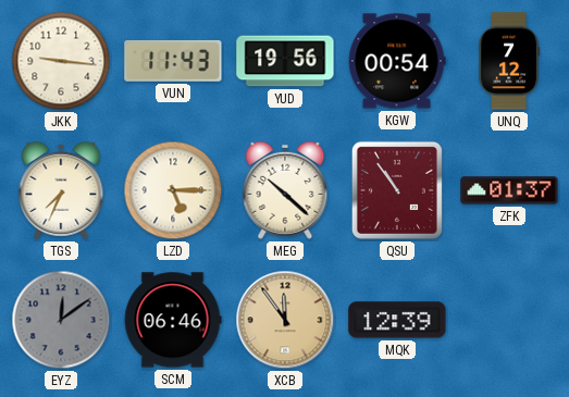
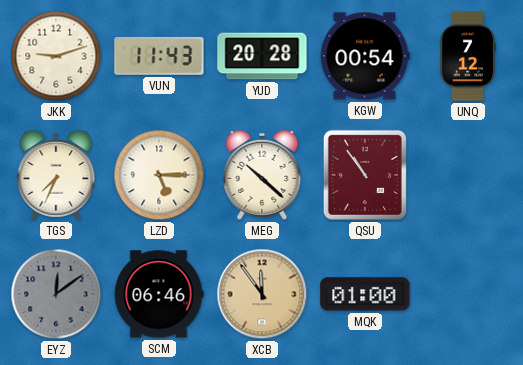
JKK: 9:16 -> 9:12
YUD: 19:56 -> 20:28
ZFK: 01:37 -> none
MQK: 12:39 -> 01:00
